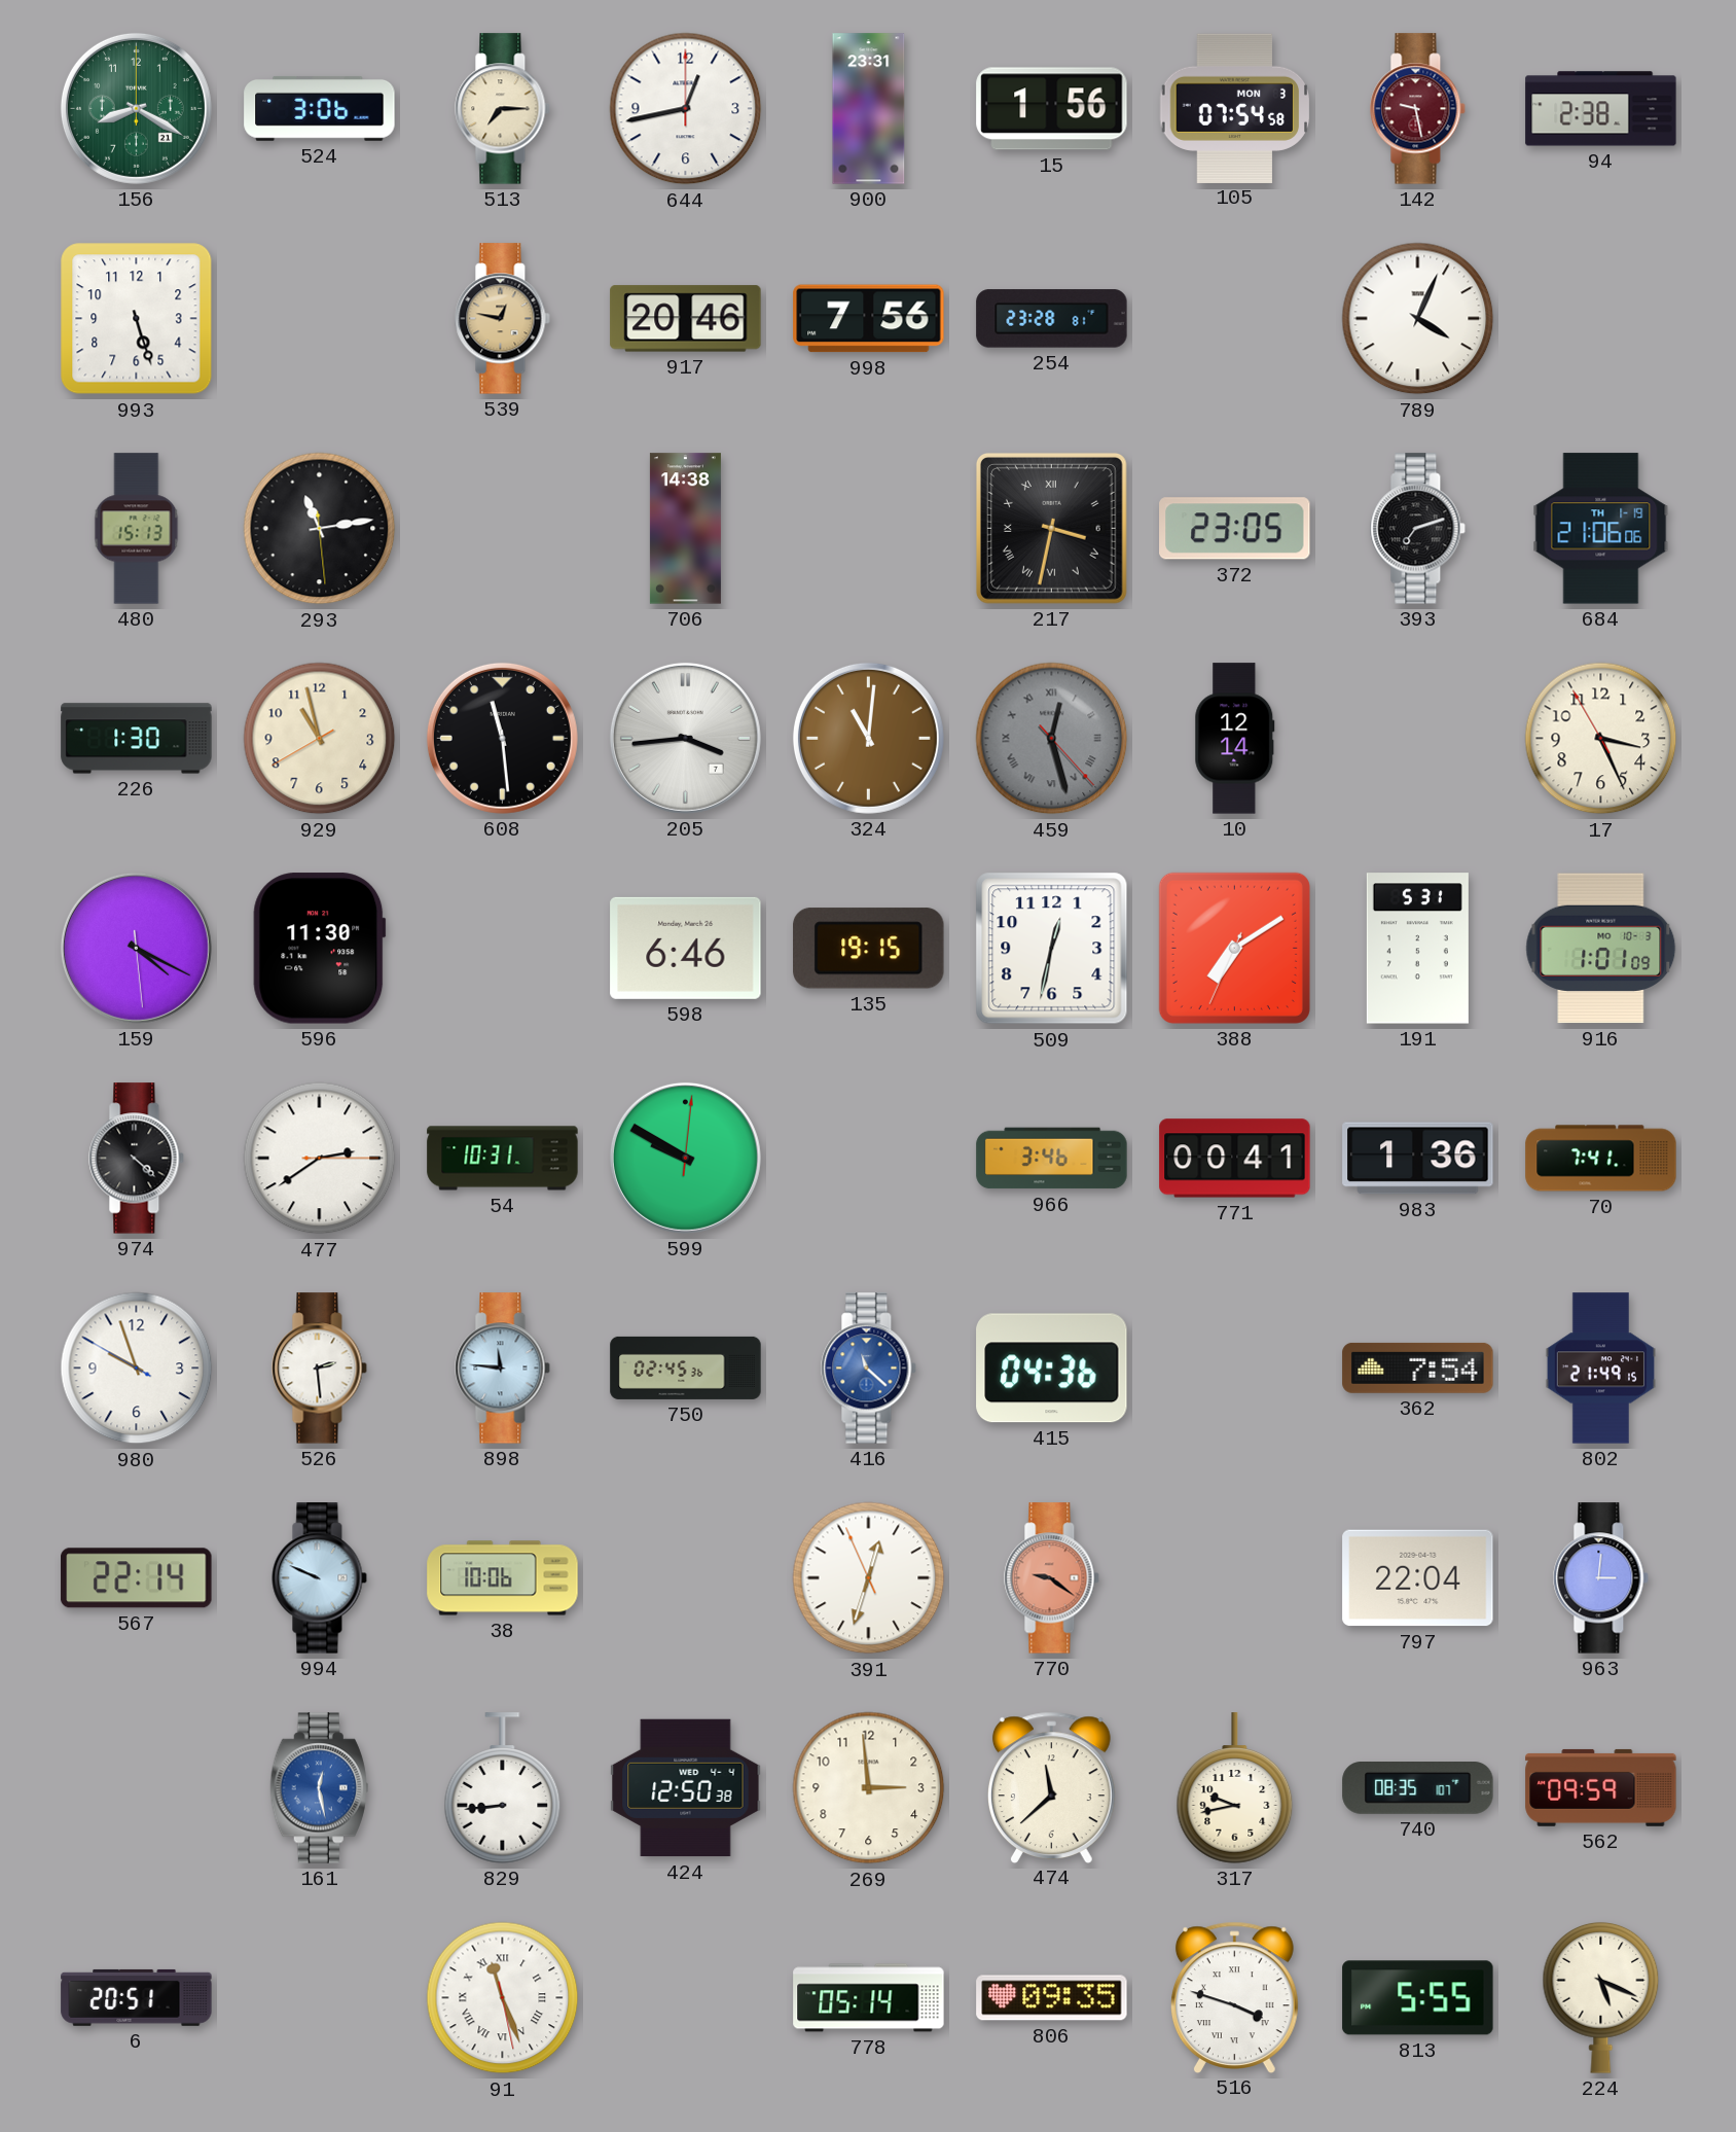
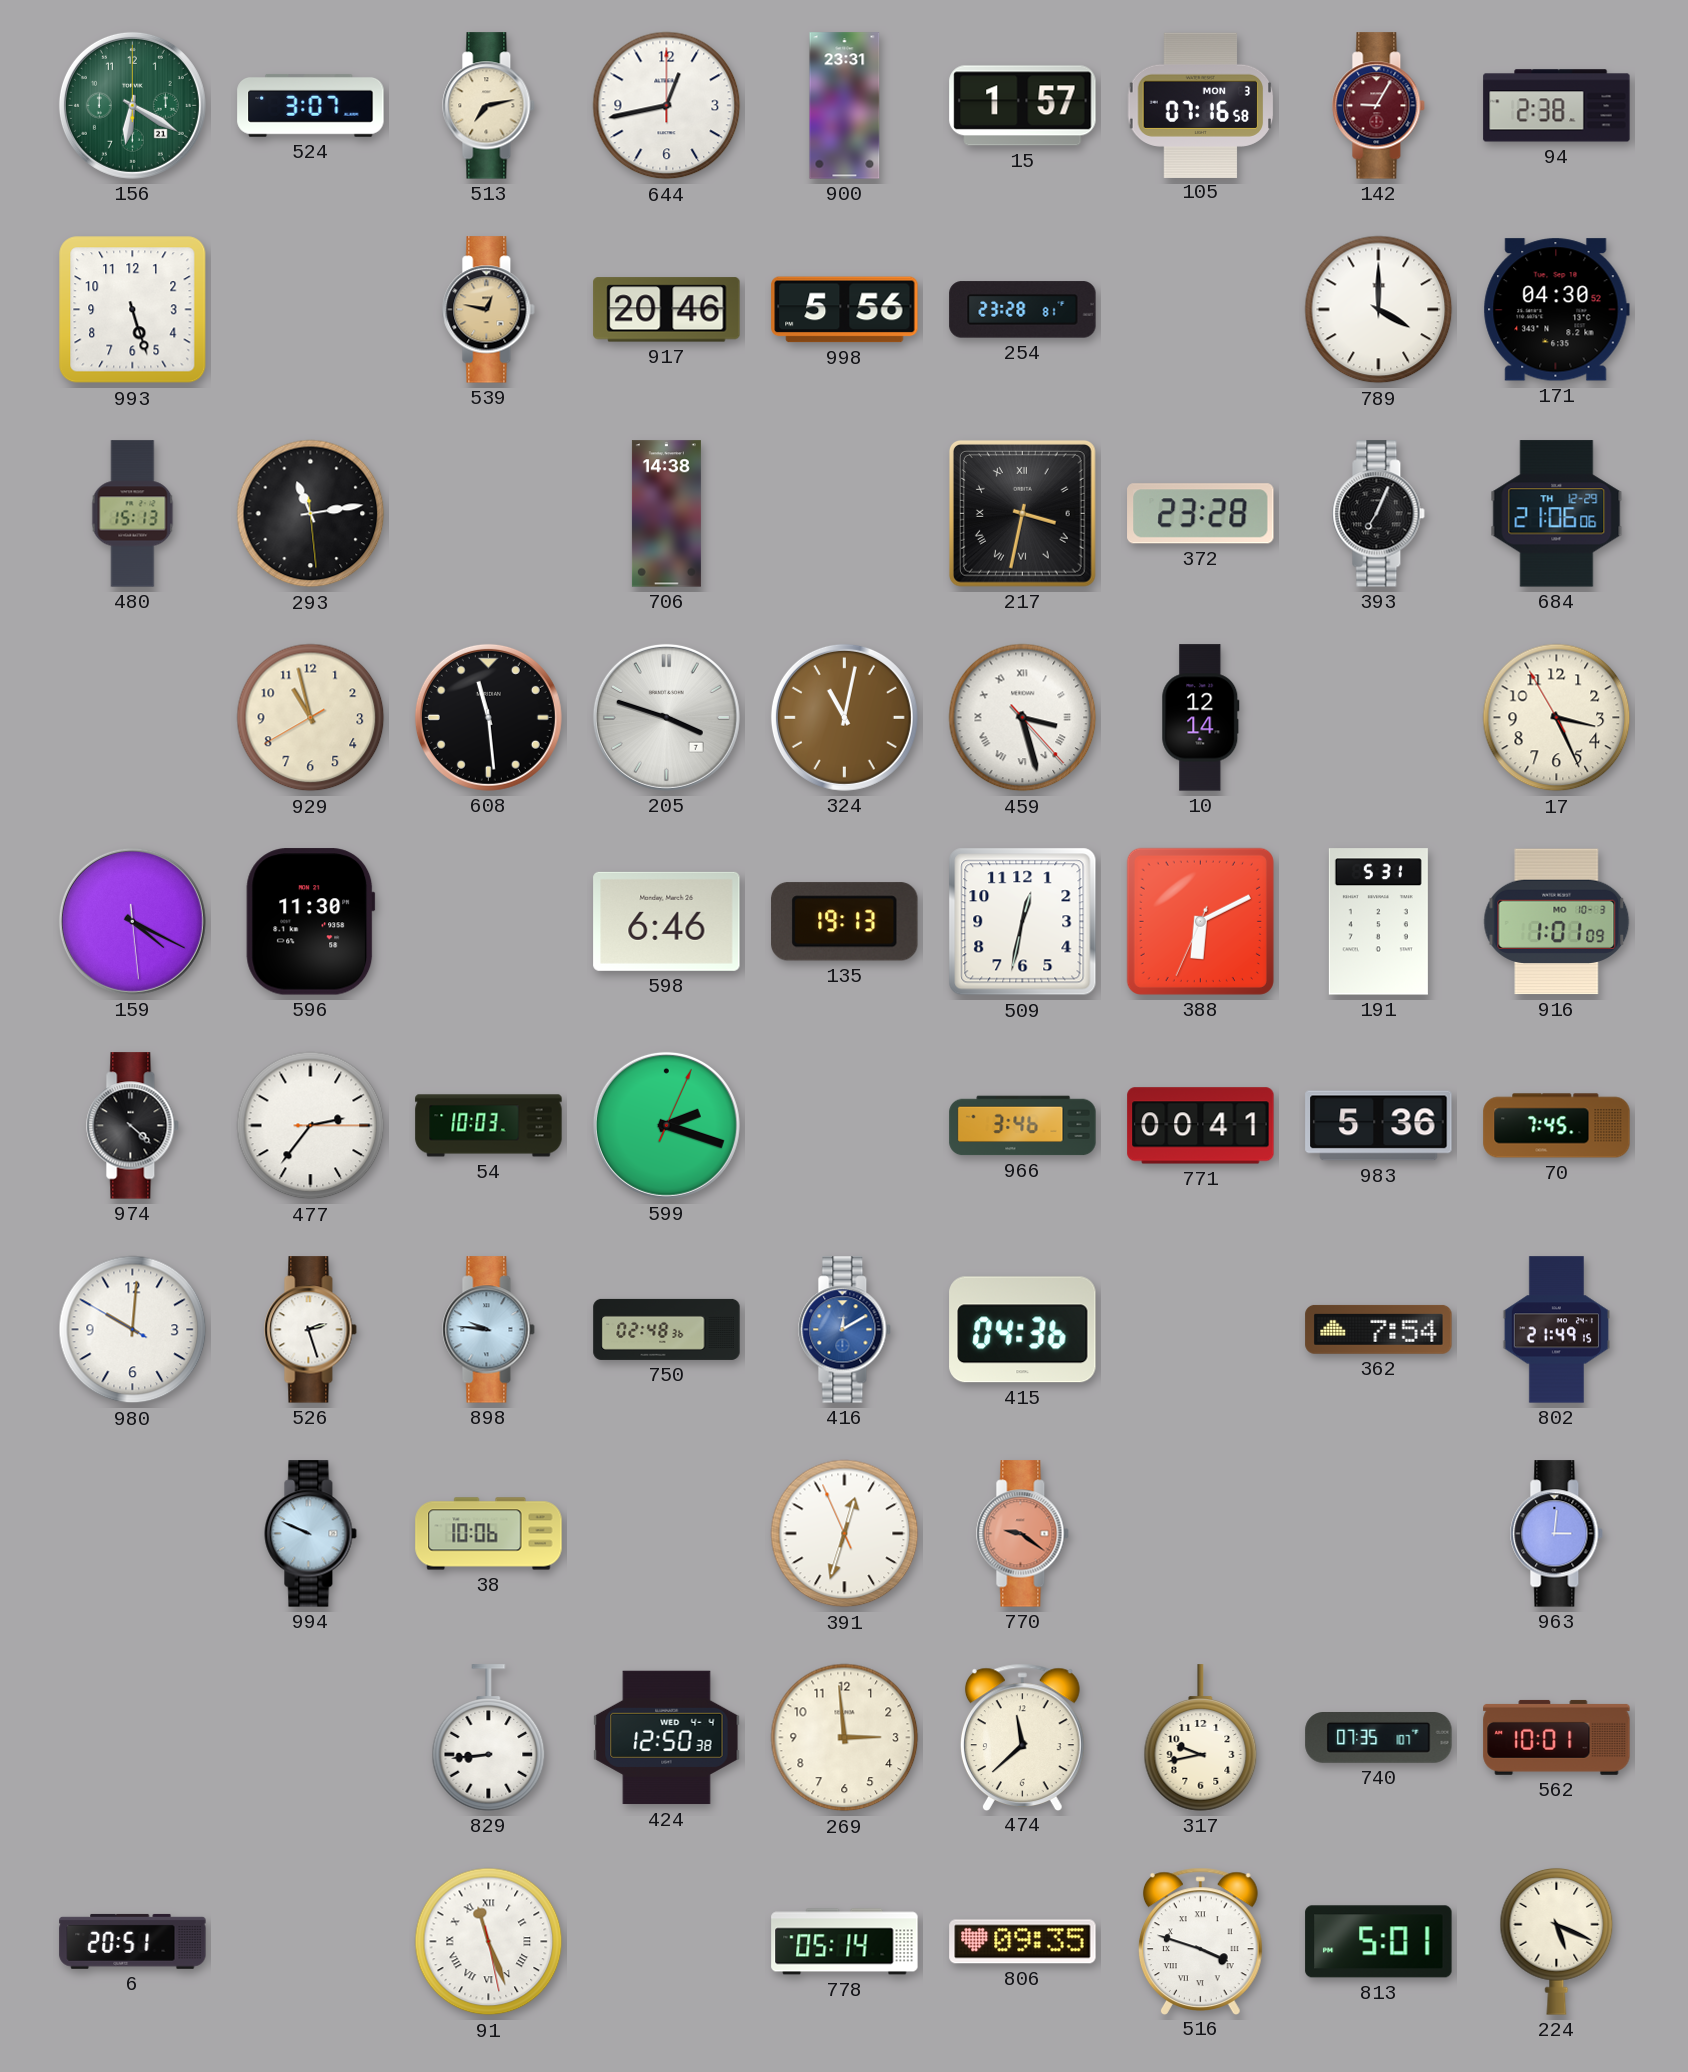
156: 8:20 -> 6:20
524: 3:06 -> 3:07
513: 7:15 -> 7:13
15: 1:56 -> 1:57
105: 07:54 -> 07:16
142: 9:28 -> 9:05
998: 7:56 -> 5:56
789: 4:04 -> 4:00
171: none -> 04:30
372: 23:05 -> 23:28
393: 7:12 -> 7:04
684 date: TH 1-19 -> TH 12-29
226: 1:30 -> none
205: 3:44 -> 3:48
324: 11:01 -> 11:02
459: 12:27 -> 3:27
459 dial: grey -> white
135: 19:15 -> 19:13
388: 7:09 -> 6:10
477: 2:39 -> 2:36
54: 10:31 -> 10:03
599: 9:50 -> 2:18
983: 1:36 -> 5:36
70: 7:41 -> 7:45
980: 9:56 -> 10:00
526: 2:29 -> 2:27
898: 11:46 -> 9:46
750: 02:45 -> 02:48
416: 11:22 -> 12:10
567: 22:14 -> none
797: 22:04 -> none
161: 12:28 -> none
740: 08:35 -> 07:35
562: 09:59 -> 10:01
813: 5:55 -> 5:01
